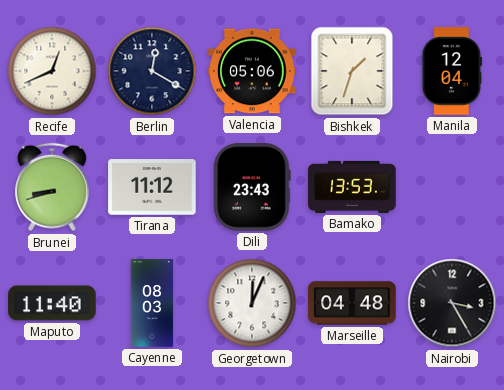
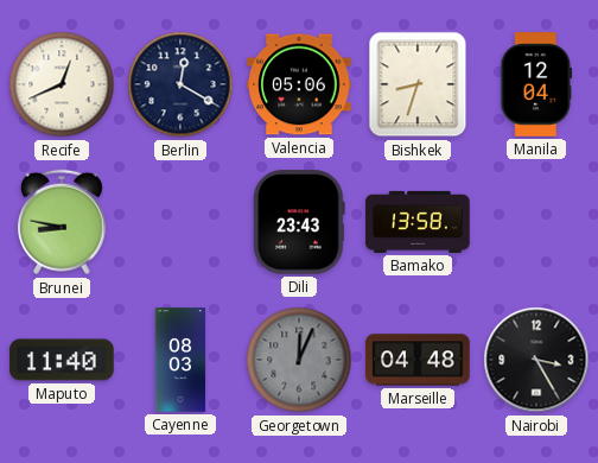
Bishkek: 1:33 -> 8:33
Brunei: 8:42 -> 8:47
Tirana: 11:12 -> none
Bamako: 13:53 -> 13:58
Georgetown dial: white -> grey
